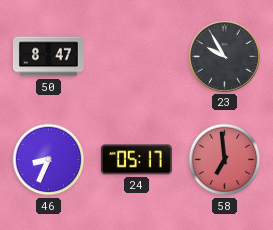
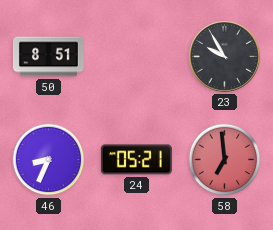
50: 8:47 -> 8:51
24: 05:17 -> 05:21
